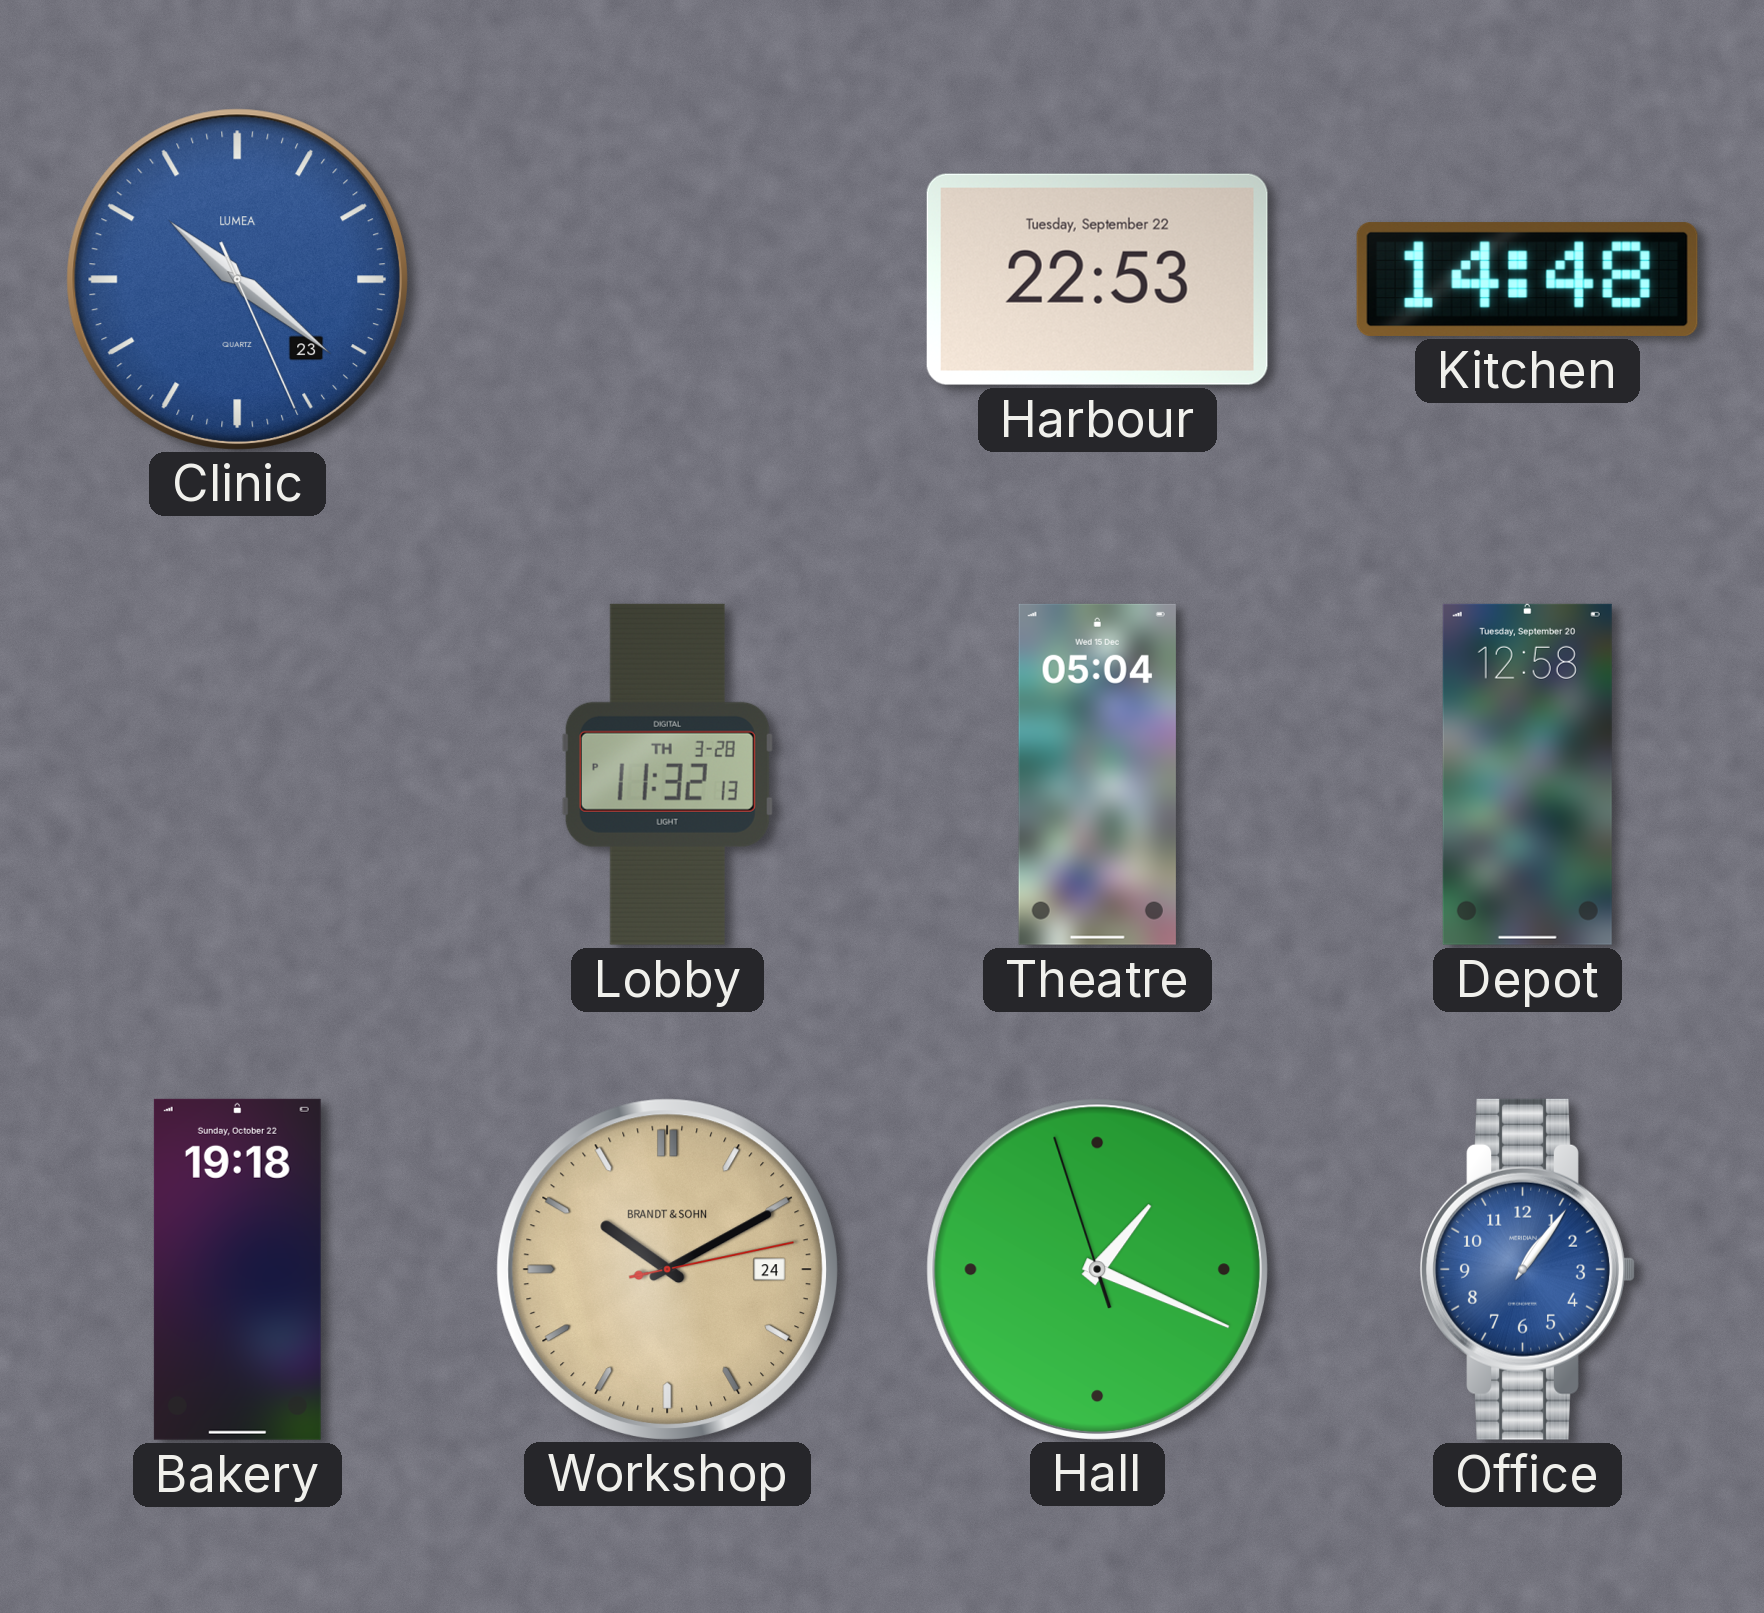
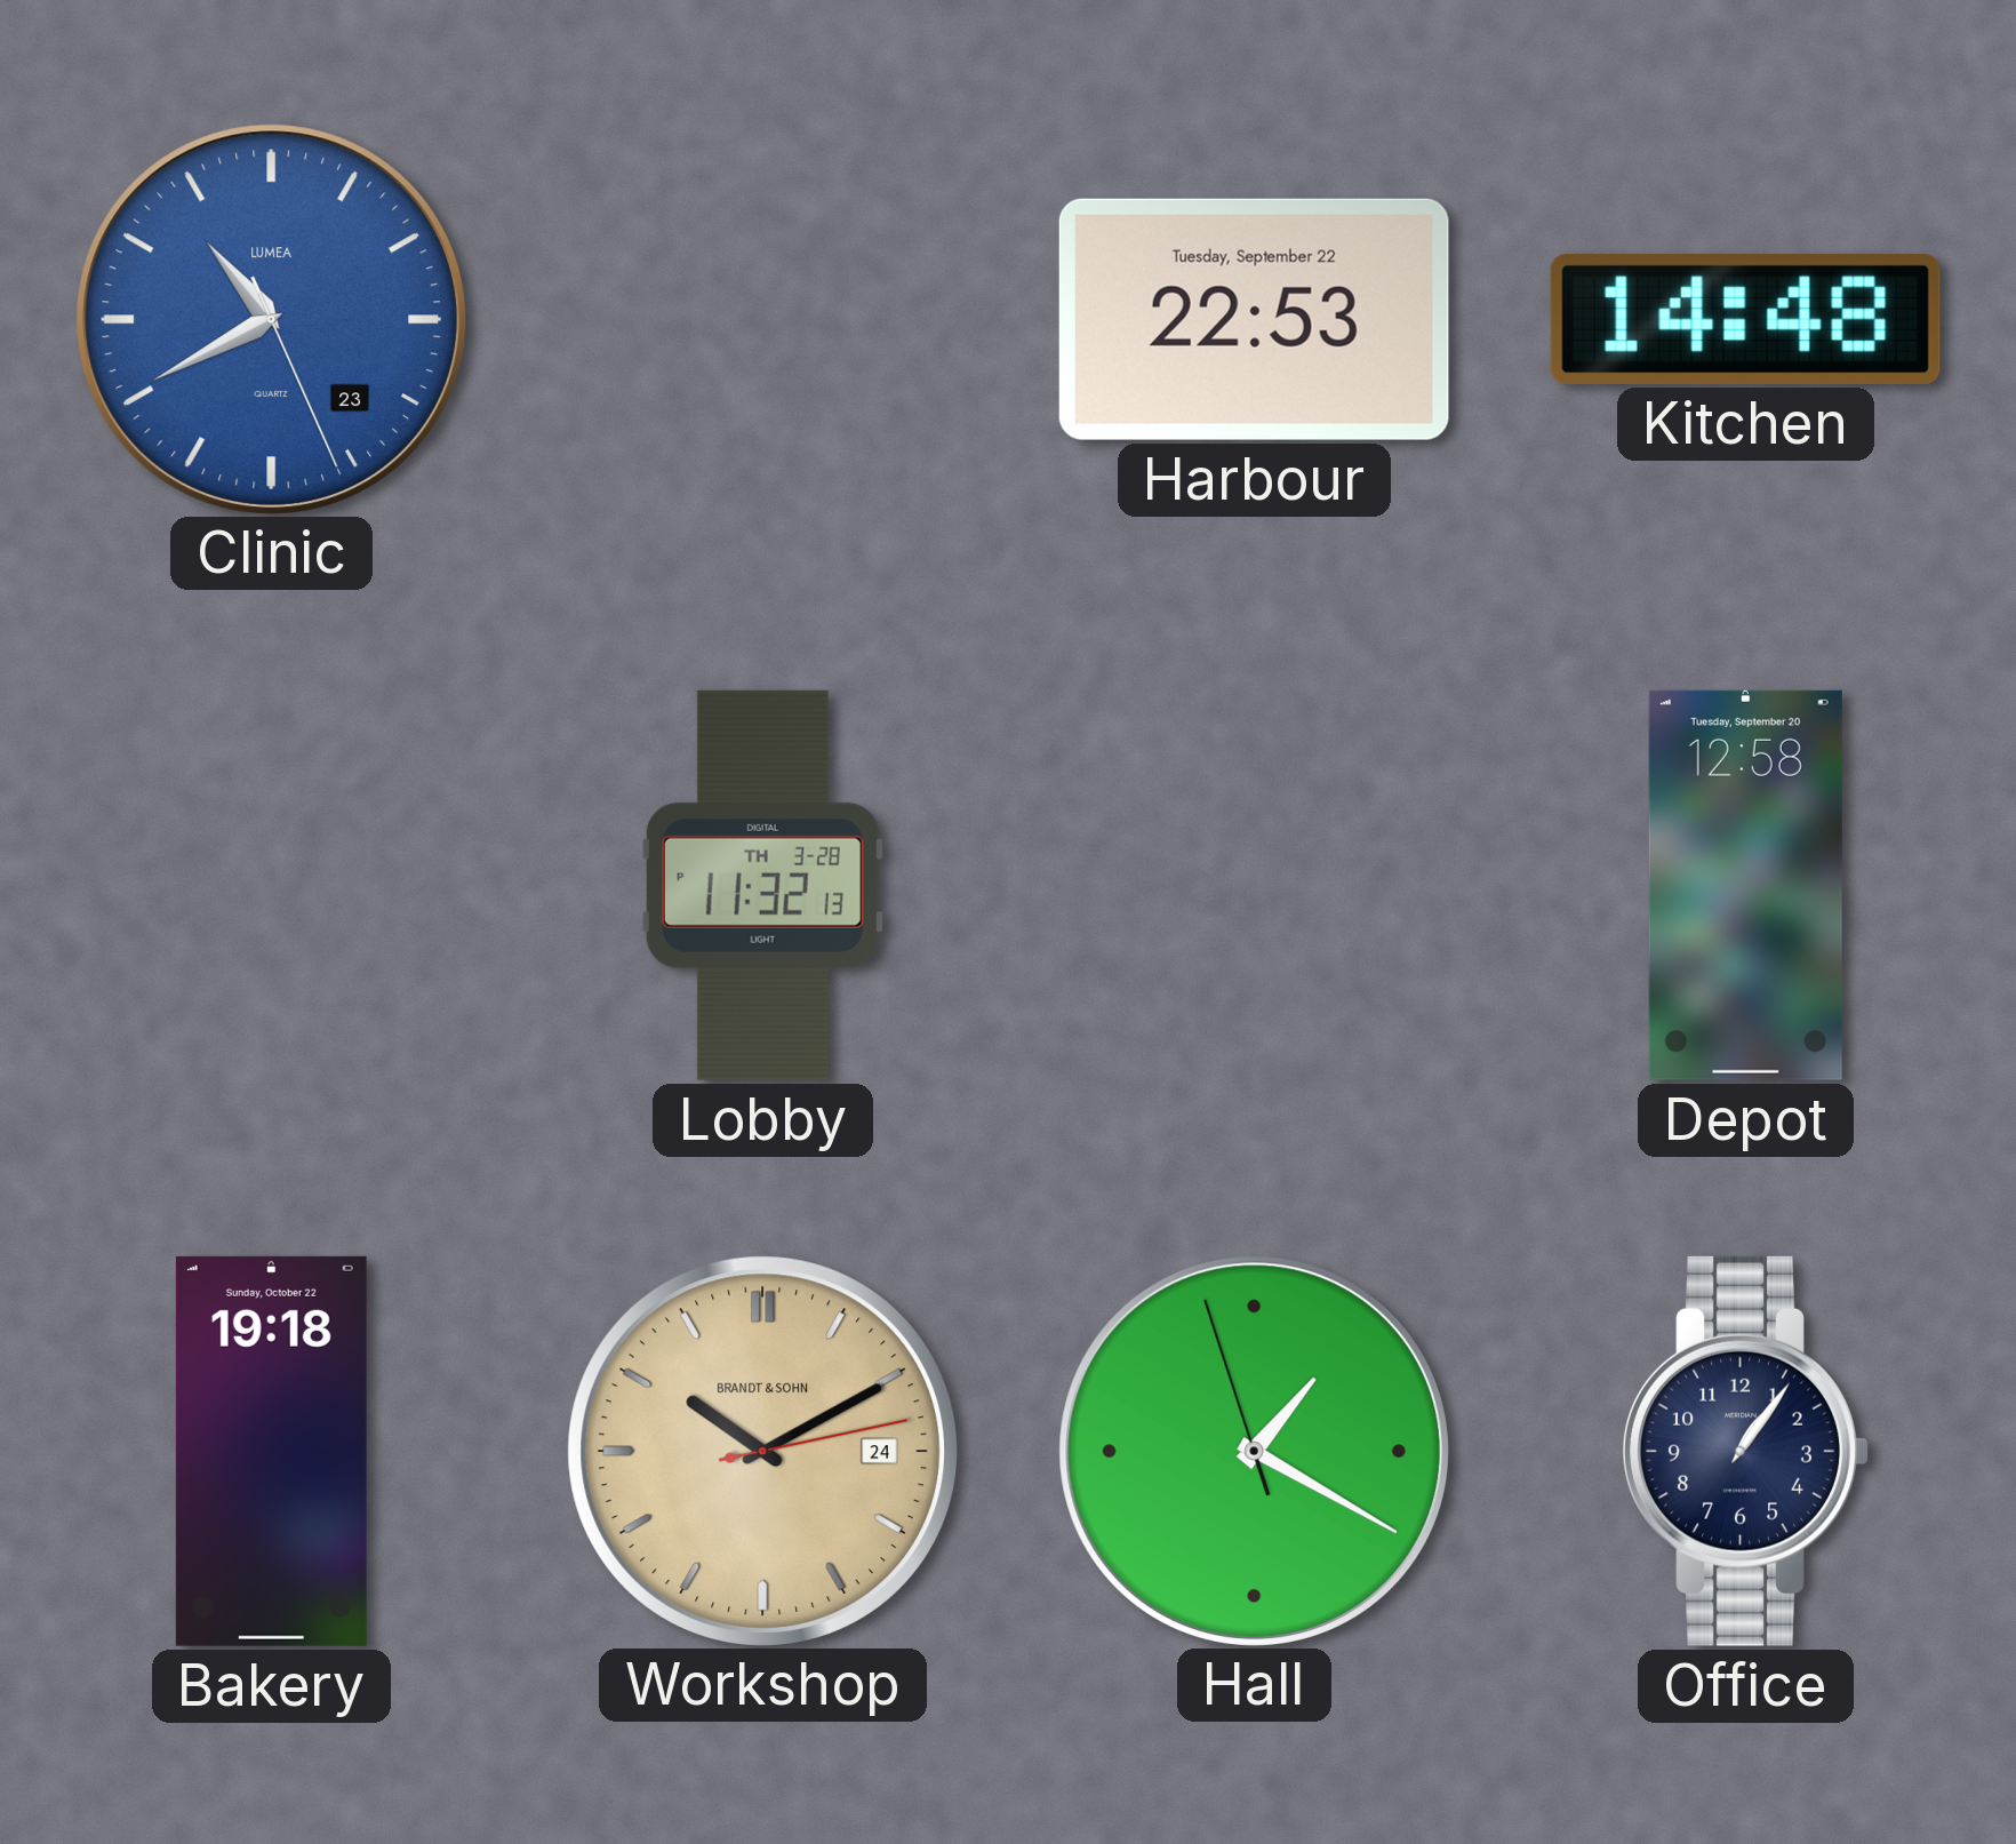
Clinic: 10:21 -> 10:40
Theatre: 05:04 -> none
Hall: 1:18 -> 1:19
Office dial: blue -> navy
